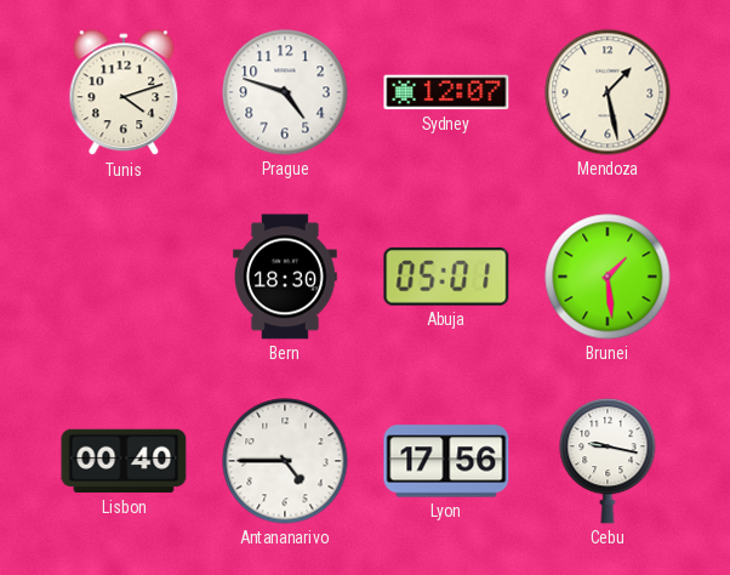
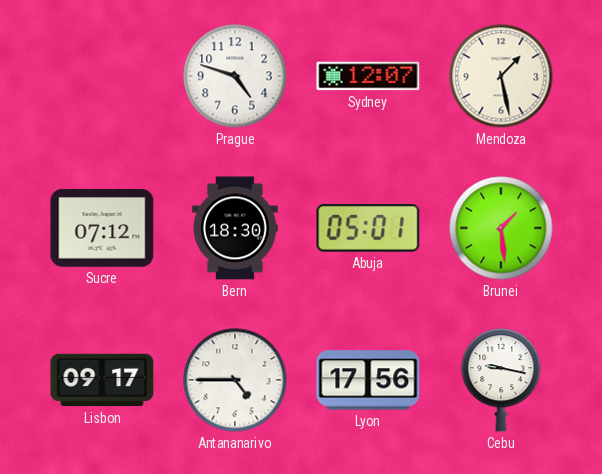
Tunis: 4:12 -> none
Sucre: none -> 07:12
Lisbon: 00:40 -> 09:17
